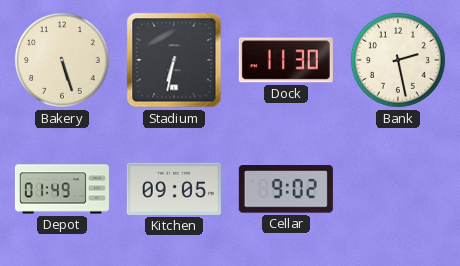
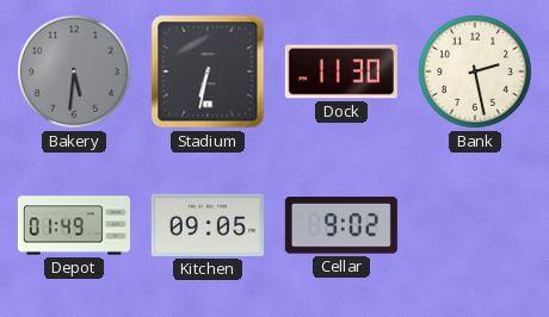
Bakery: 5:27 -> 5:31
Bakery dial: cream -> grey
